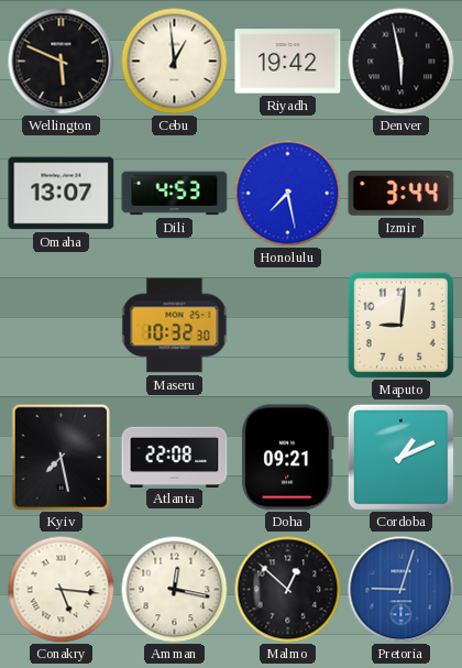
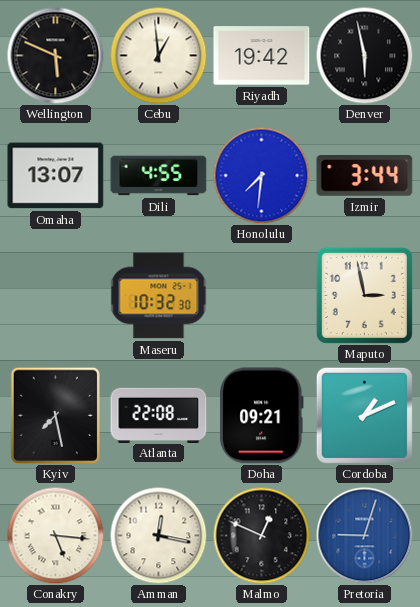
Dili: 4:53 -> 4:55
Honolulu: 7:28 -> 7:31
Maputo: 9:01 -> 2:58
Malmo: 12:52 -> 12:49
